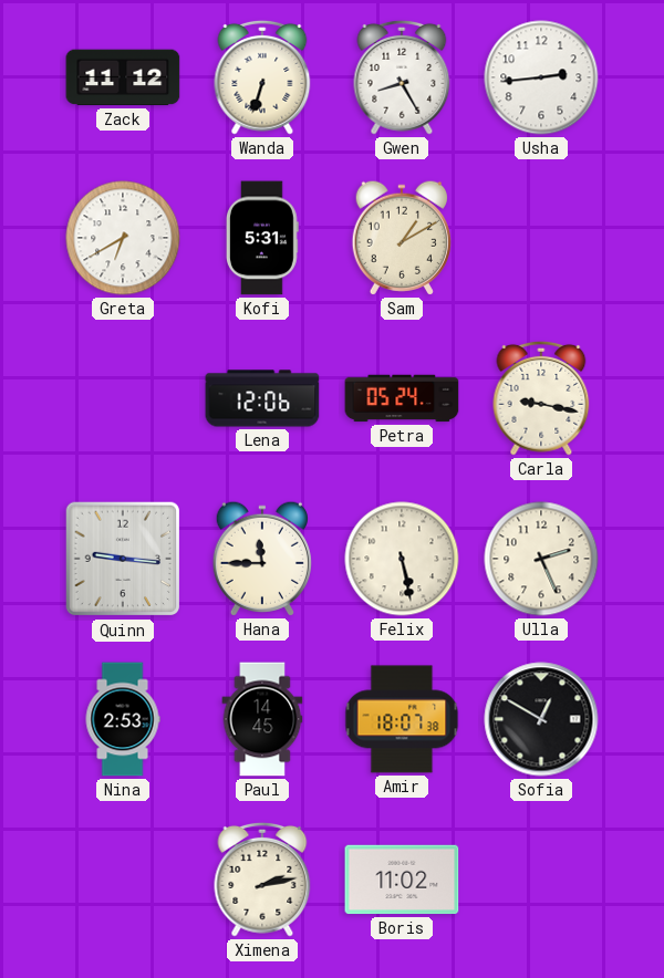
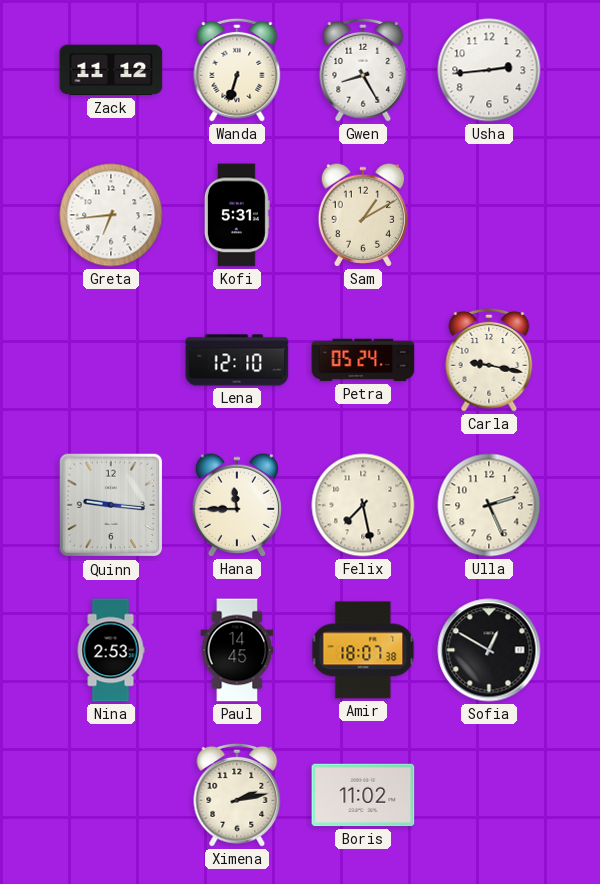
Greta: 6:40 -> 6:44
Lena: 12:06 -> 12:10
Felix: 5:28 -> 7:28
